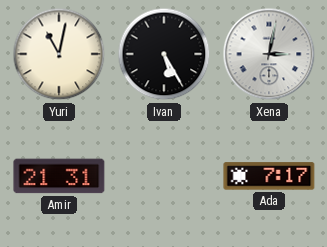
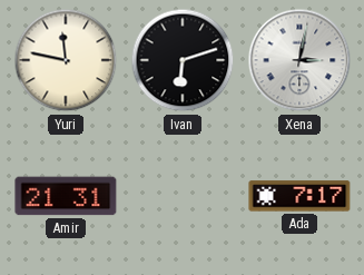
Yuri: 11:02 -> 11:47
Ivan: 5:25 -> 6:12
